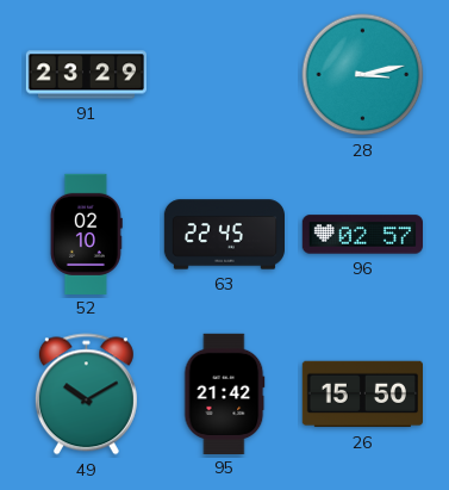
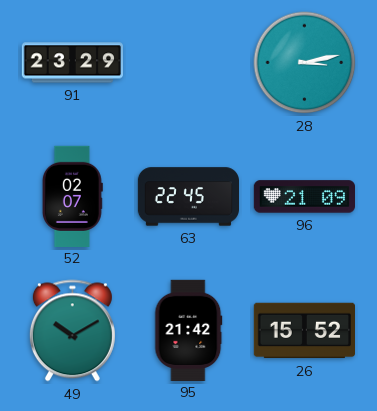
52: 02:10 -> 02:07
96: 02:57 -> 21:09
26: 15:50 -> 15:52
